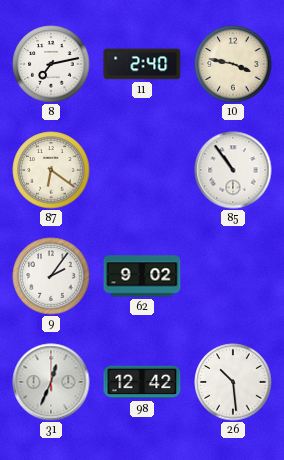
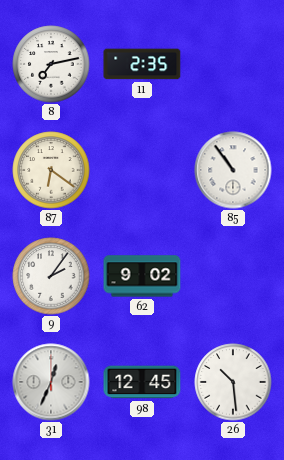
11: 2:40 -> 2:35
10: 3:47 -> none
98: 12:42 -> 12:45
